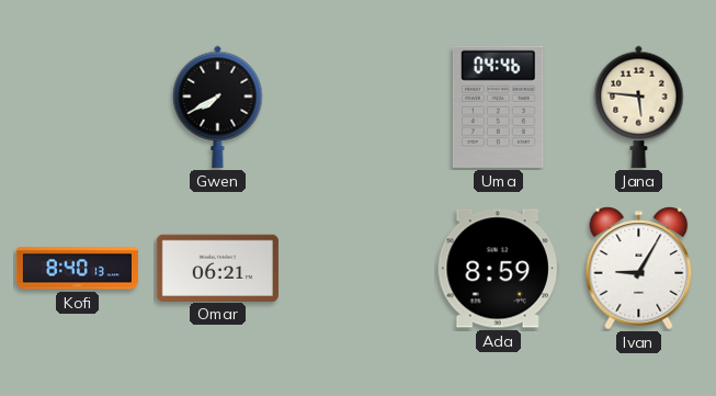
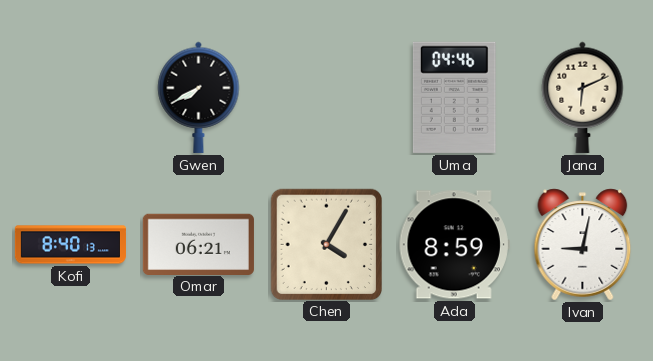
Jana: 5:46 -> 6:11
Chen: none -> 4:05
Ivan: 9:05 -> 9:02
